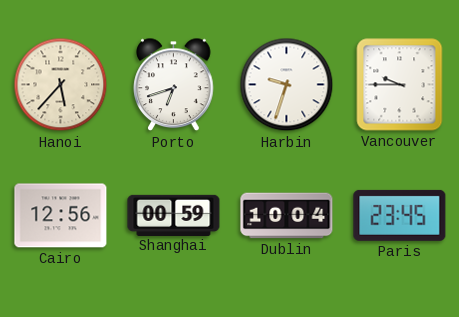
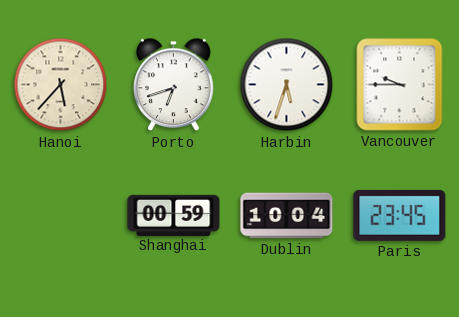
Harbin: 9:33 -> 5:33
Cairo: 12:56 -> none
